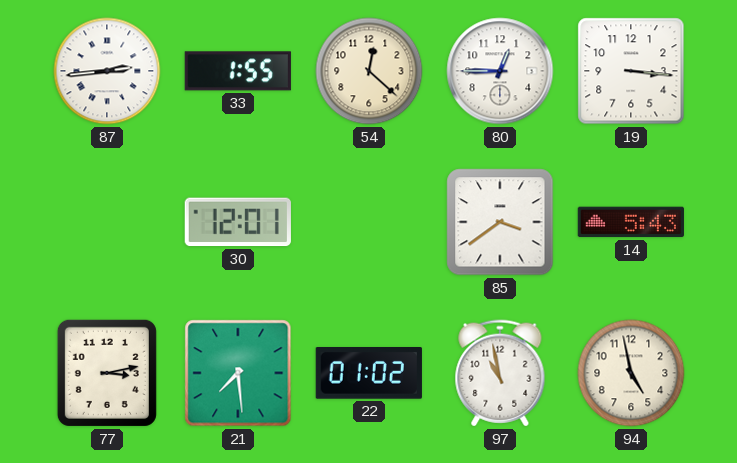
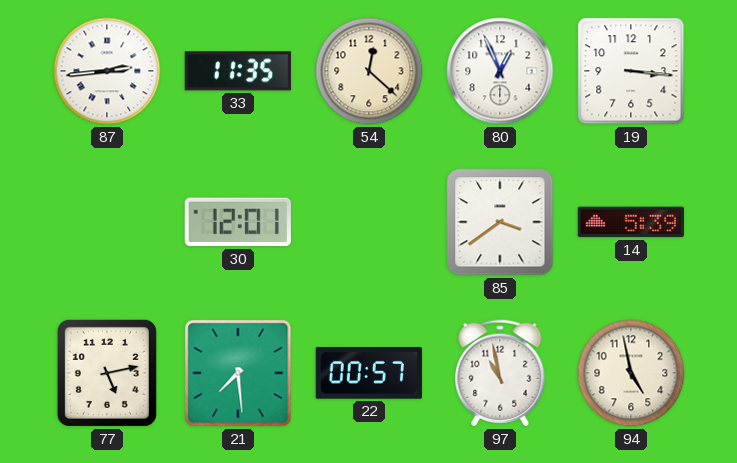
33: 1:55 -> 11:35
80: 12:45 -> 12:56
14: 5:43 -> 5:39
77: 3:13 -> 5:13
22: 01:02 -> 00:57
